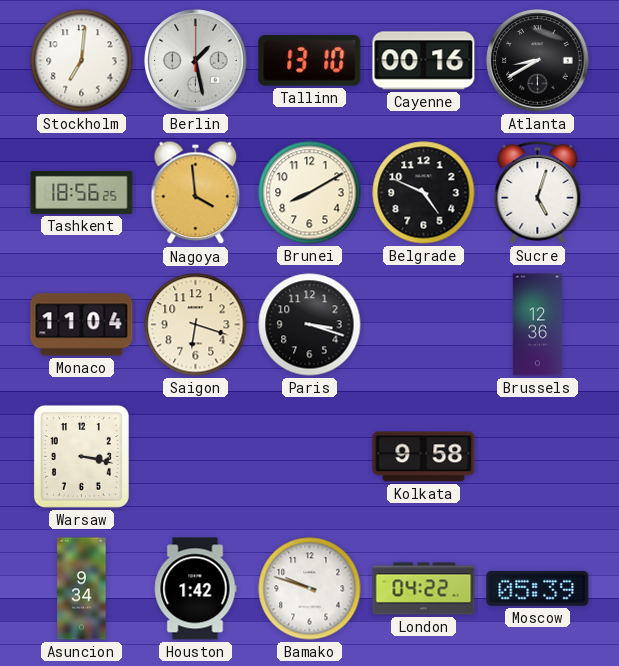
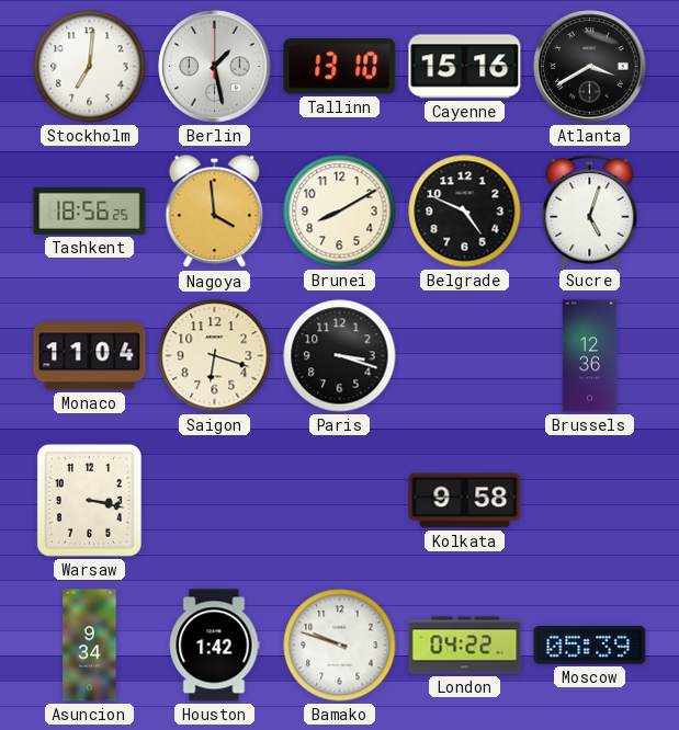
Cayenne: 00:16 -> 15:16
Atlanta: 8:40 -> 3:40
